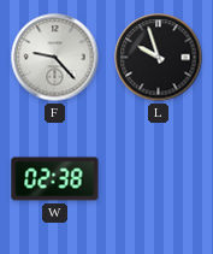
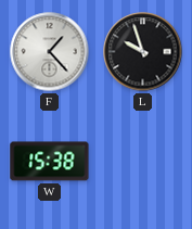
F: 9:23 -> 1:23
W: 02:38 -> 15:38
